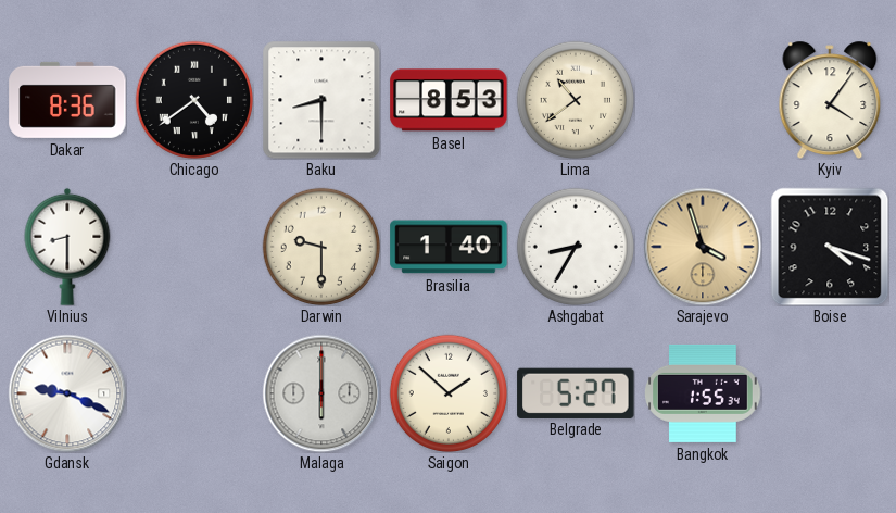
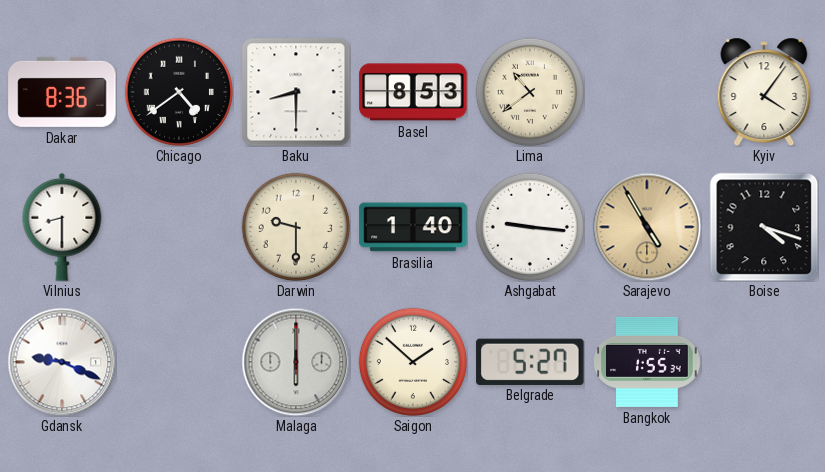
Ashgabat: 8:35 -> 9:16
Sarajevo: 3:57 -> 4:55
